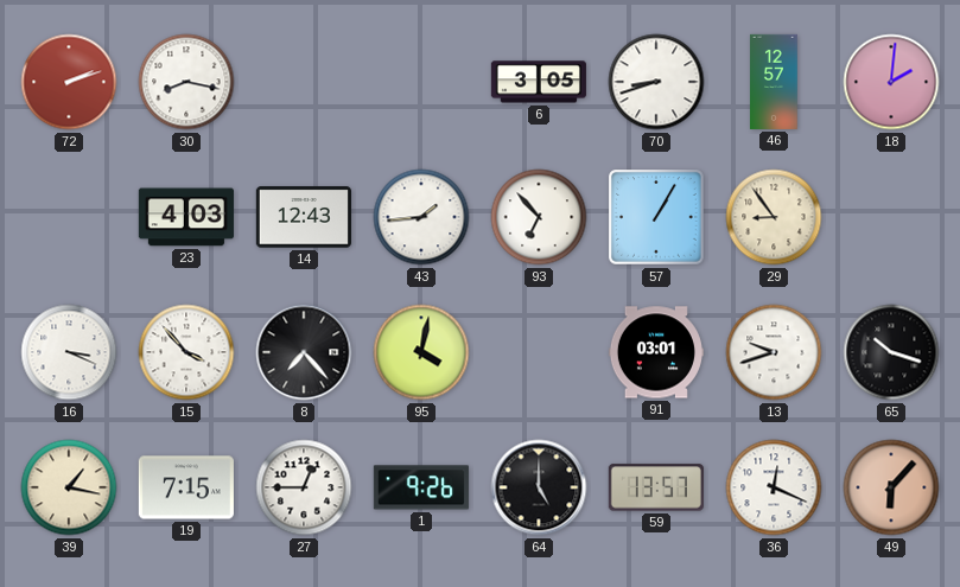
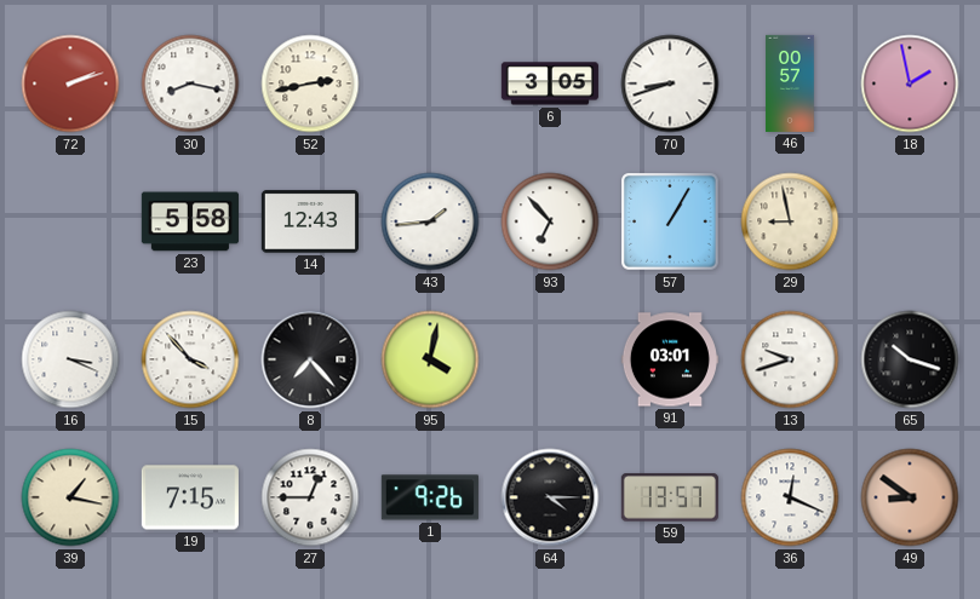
52: none -> 2:43
46: 12:57 -> 00:57
18: 2:01 -> 1:58
23: 4:03 -> 5:58
29: 8:54 -> 8:58
64: 5:00 -> 4:15
49: 6:07 -> 8:51
